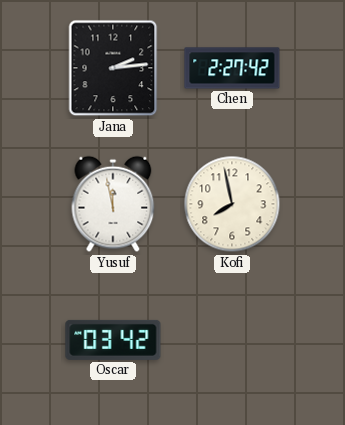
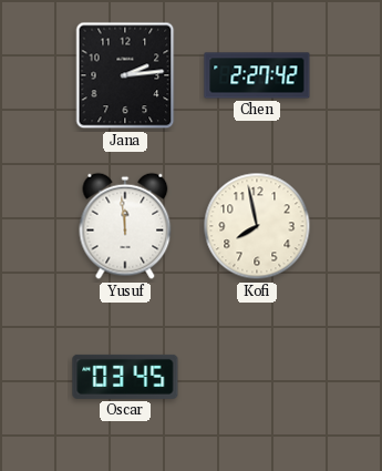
Yusuf: 11:58 -> 11:59
Oscar: 03:42 -> 03:45
